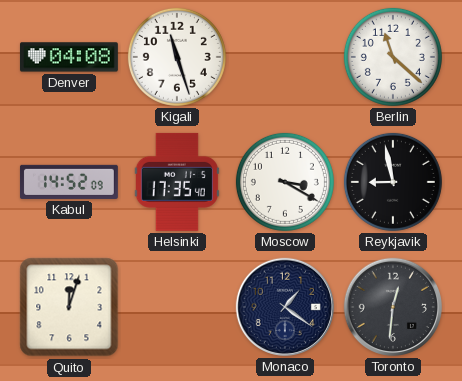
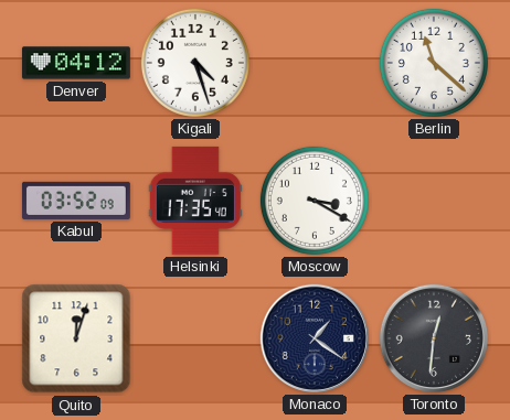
Denver: 04:08 -> 04:12
Kigali: 11:27 -> 4:27
Kabul: 14:52 -> 03:52
Reykjavik: 8:58 -> none
